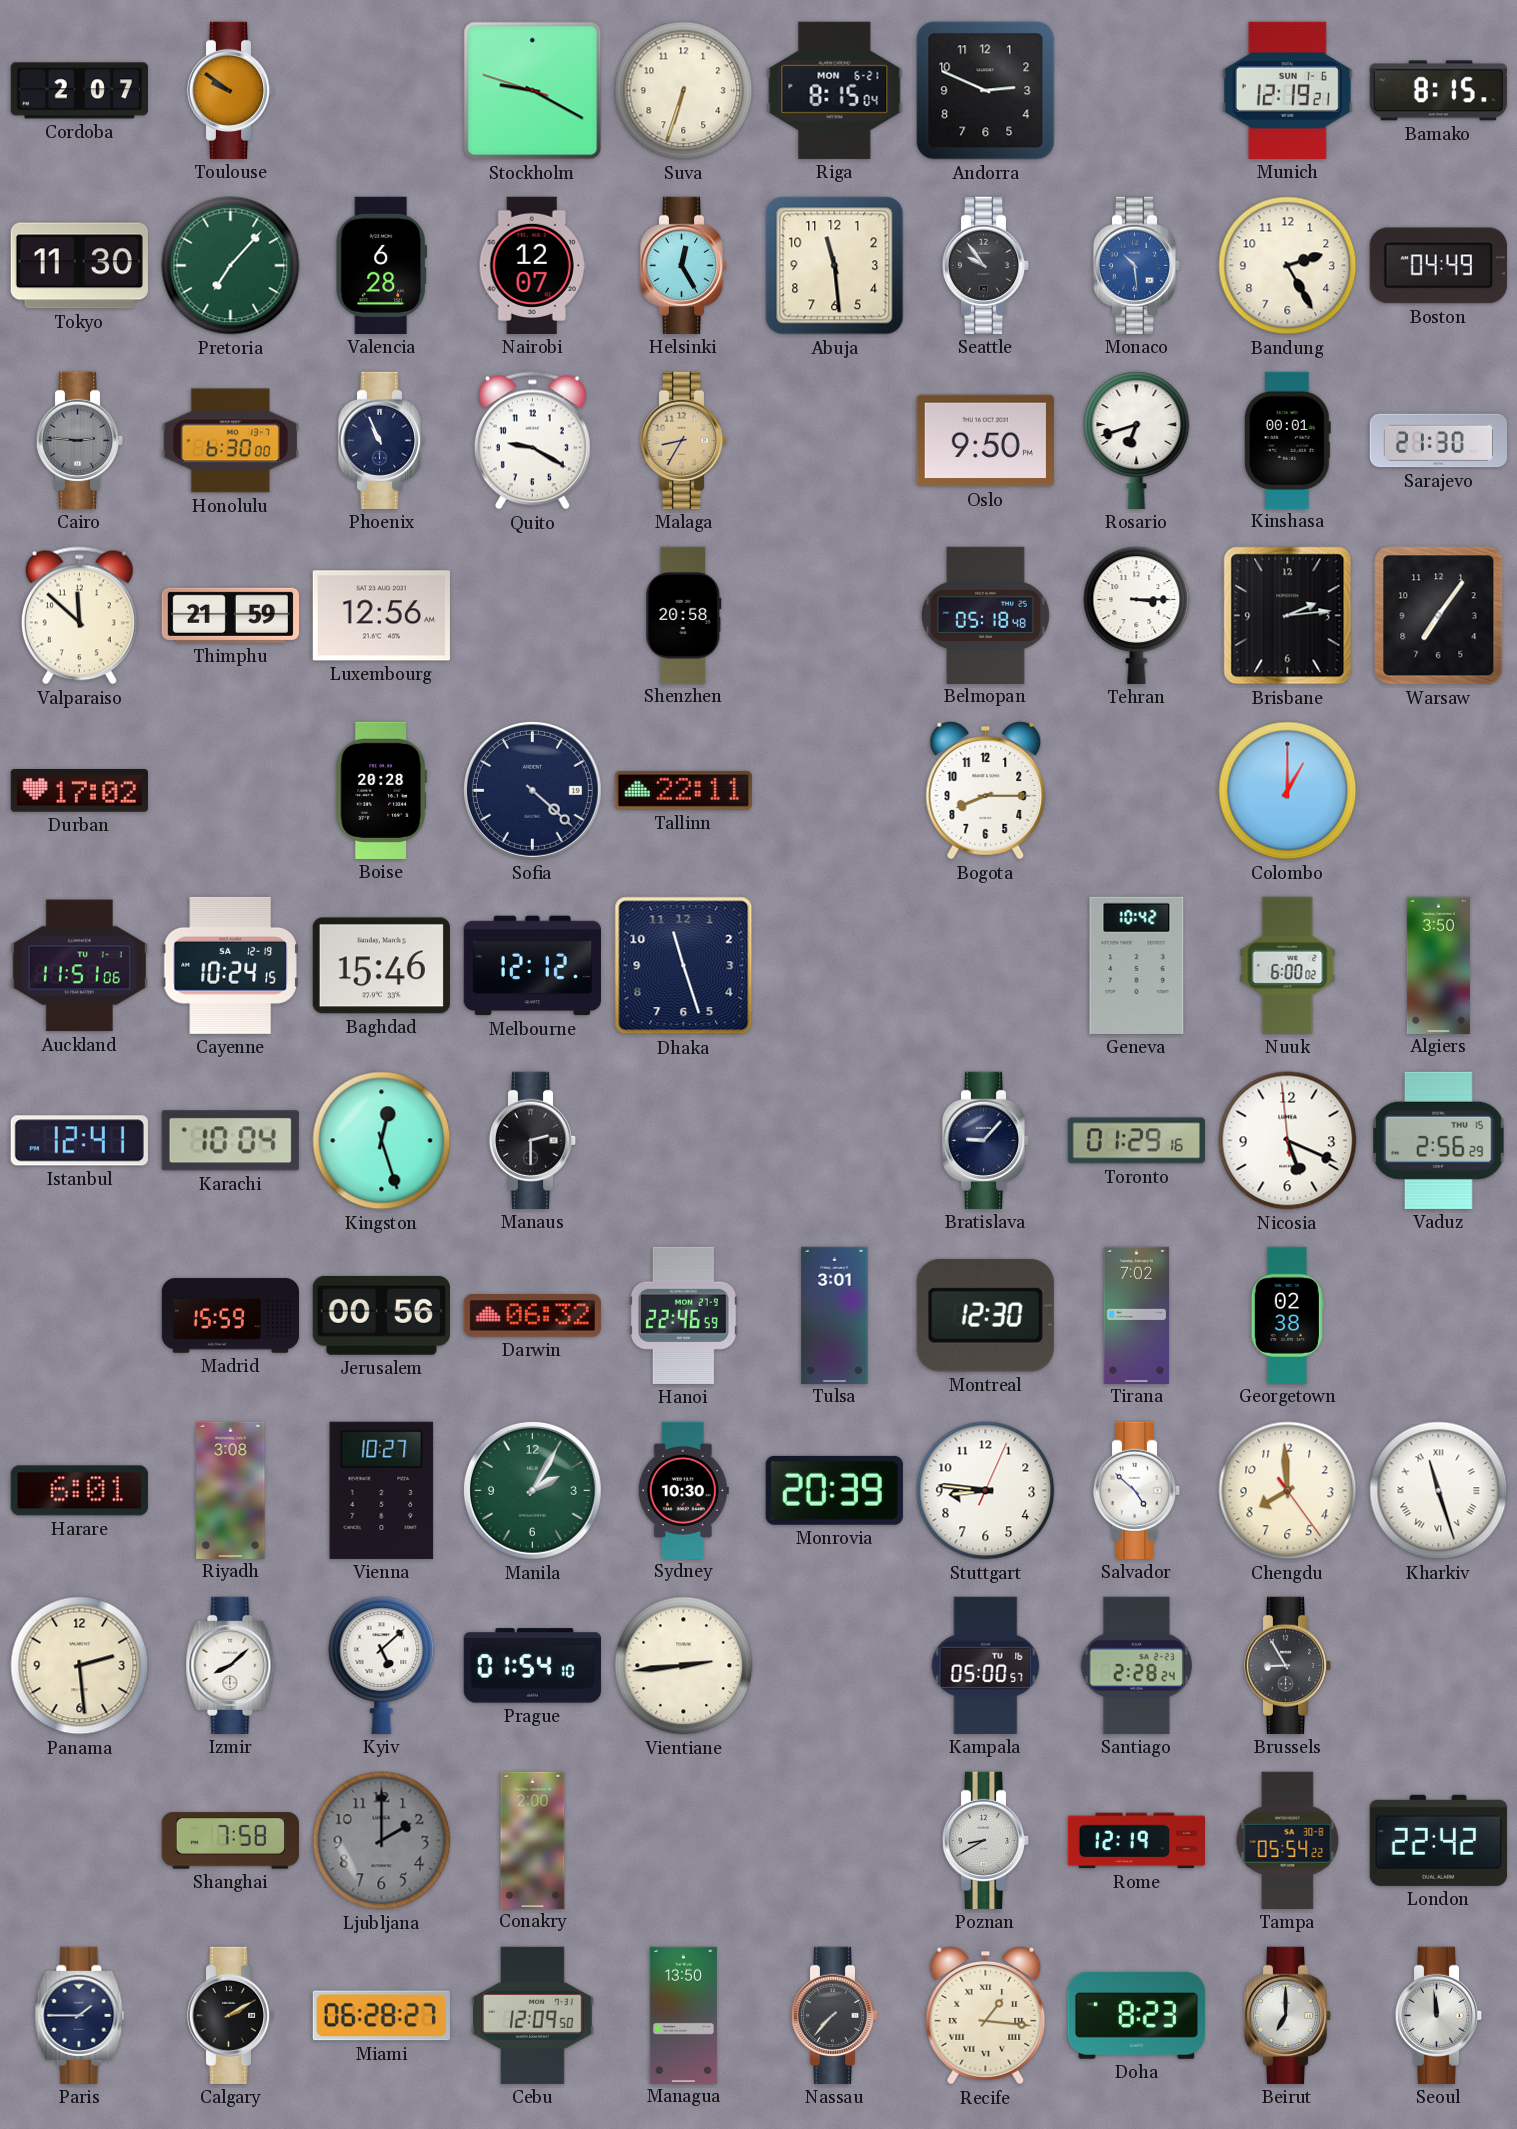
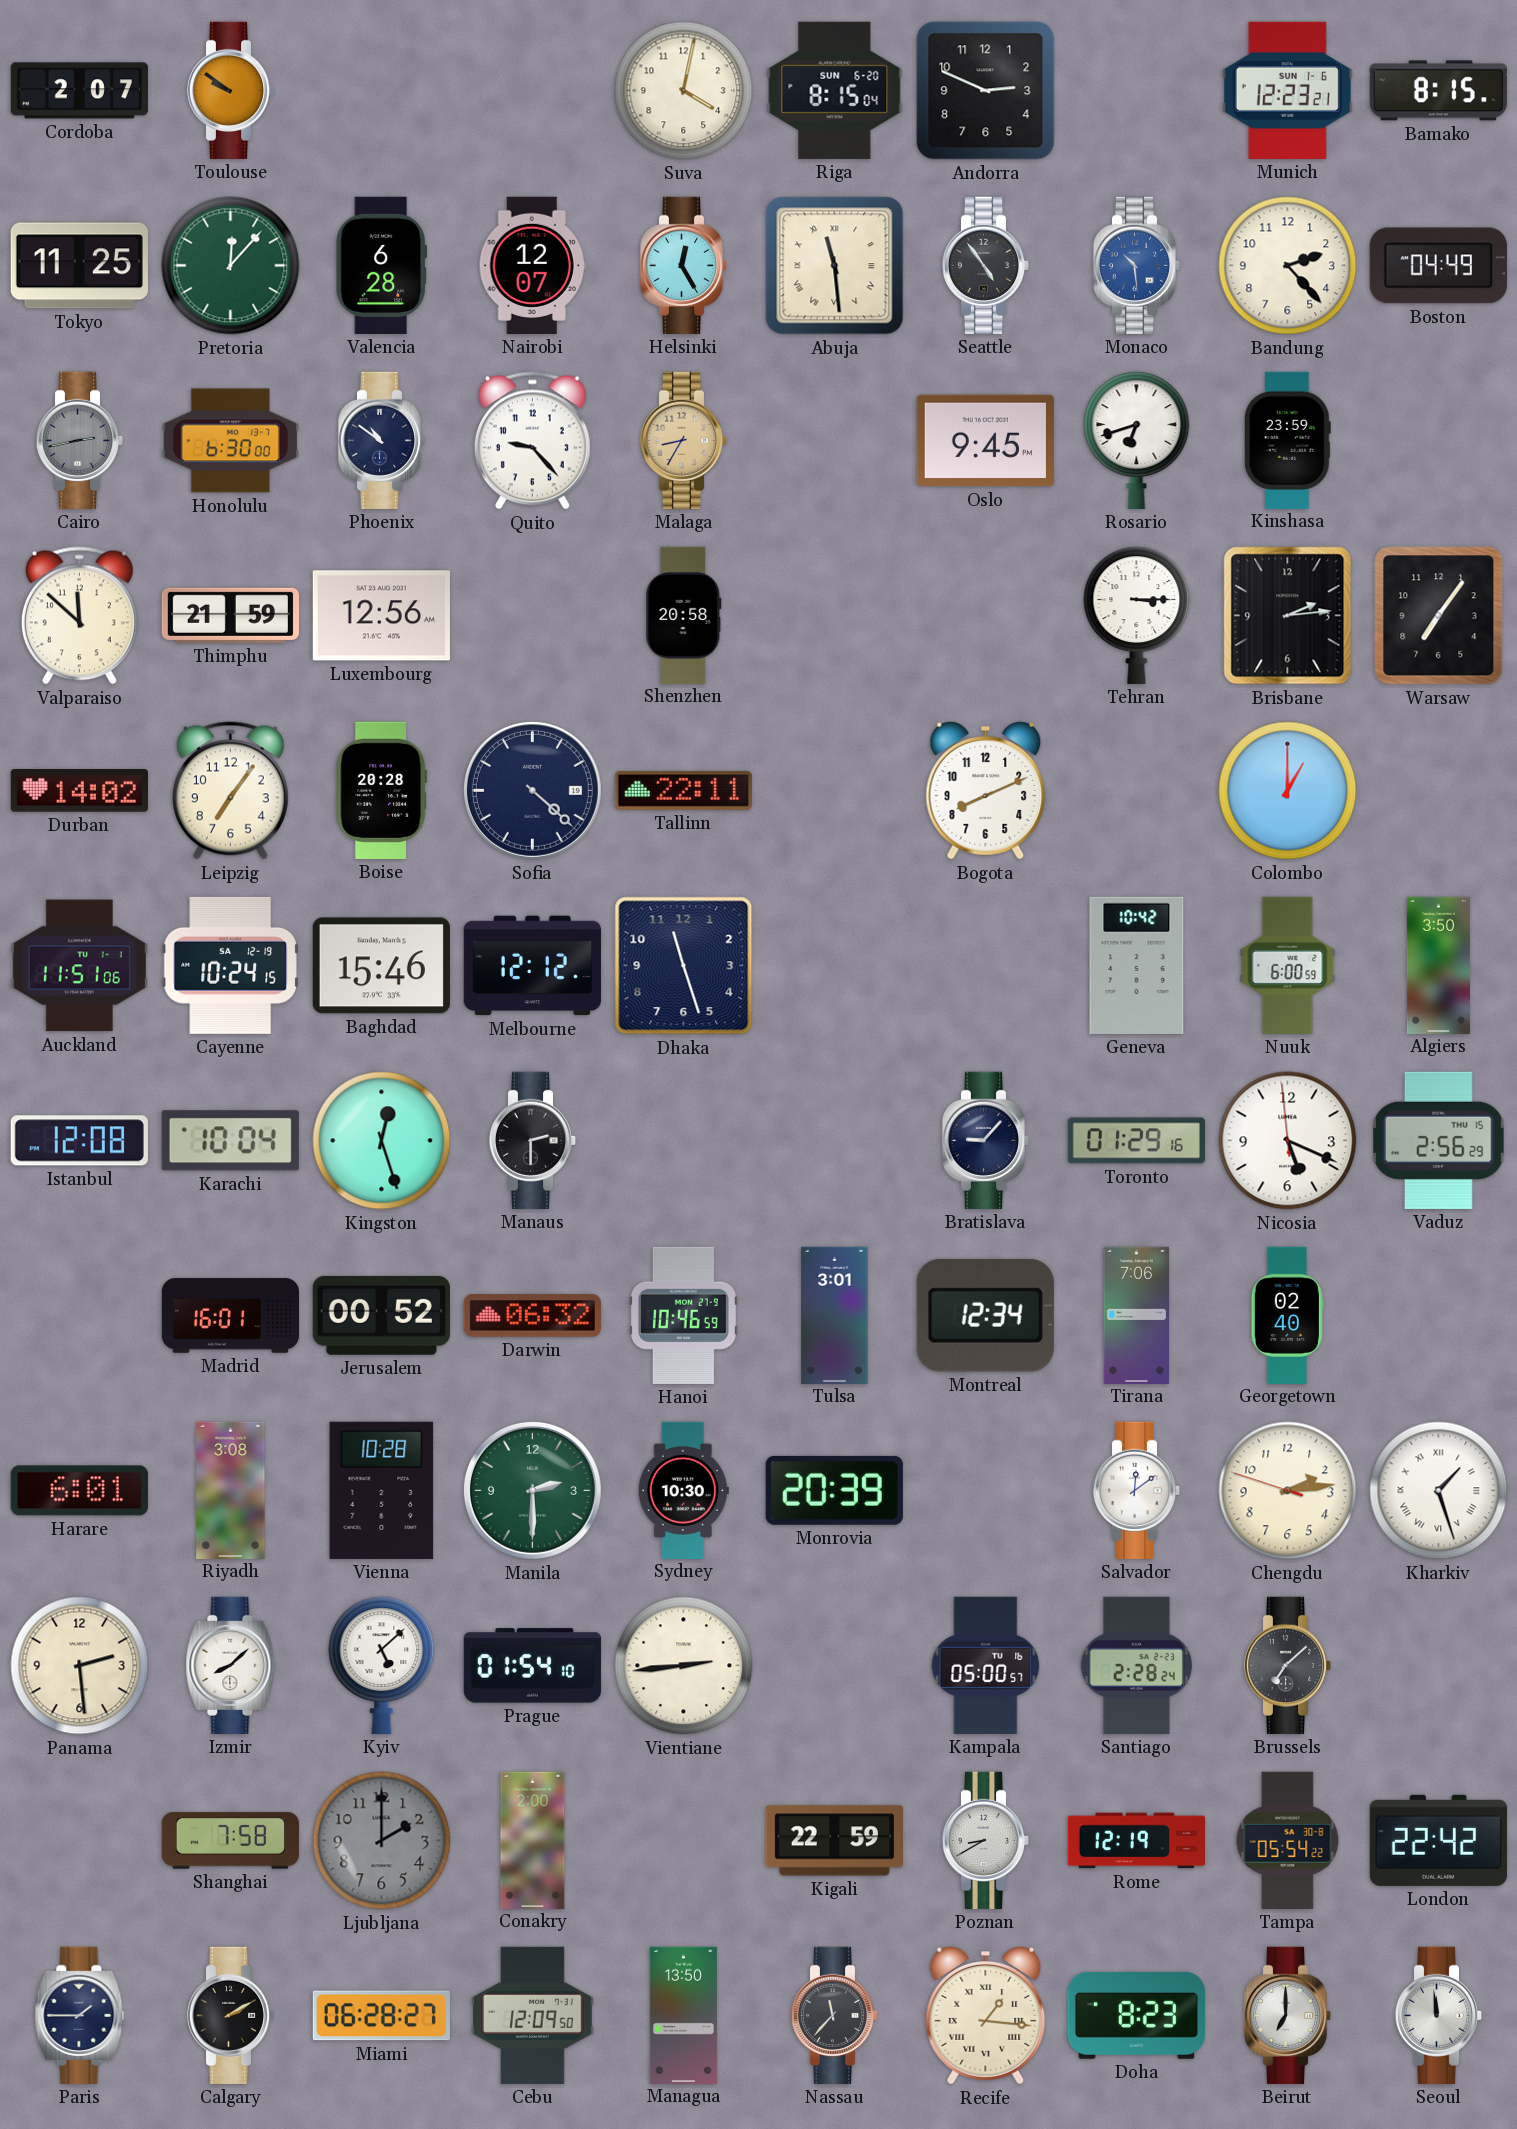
Stockholm: 9:19 -> none
Suva: 6:33 -> 4:02
Riga date: MON 6-21 -> SUN 6-20
Munich: 12:19 -> 12:23
Tokyo: 11:30 -> 11:25
Pretoria: 7:07 -> 12:07
Abuja numerals: Arabic -> Roman
Seattle: 9:54 -> 4:54
Bandung: 2:25 -> 2:23
Cairo: 2:46 -> 2:43
Phoenix: 10:56 -> 10:51
Quito: 9:20 -> 9:23
Oslo: 9:50 -> 9:45
Kinshasa: 00:01 -> 23:59
Sarajevo: 21:30 -> none
Belmopan: 05:18 -> none
Durban: 17:02 -> 14:02
Leipzig: none -> 7:06
Bogota: 8:15 -> 8:11
Nuuk: 6:00:02 -> 6:00:59
Istanbul: 12:41 -> 12:08
Madrid: 15:59 -> 16:01
Jerusalem: 00:56 -> 00:52
Hanoi: 22:46 -> 10:46
Montreal: 12:30 -> 12:34
Tirana: 7:02 -> 7:06
Georgetown: 02:38 -> 02:40
Vienna: 10:27 -> 10:28
Manila: 2:05 -> 2:30
Stuttgart: 8:46 -> none
Salvador: 4:52 -> 12:09
Chengdu: 7:59 -> 2:13
Kharkiv: 11:27 -> 1:27
Brussels: 8:55 -> 7:08
Kigali: none -> 22:59
Nassau: 7:37 -> 11:37
